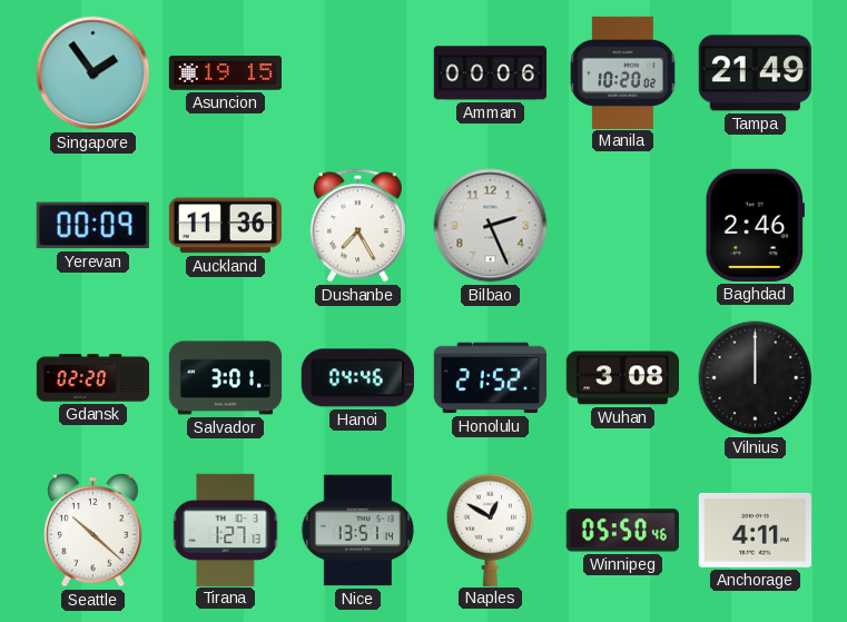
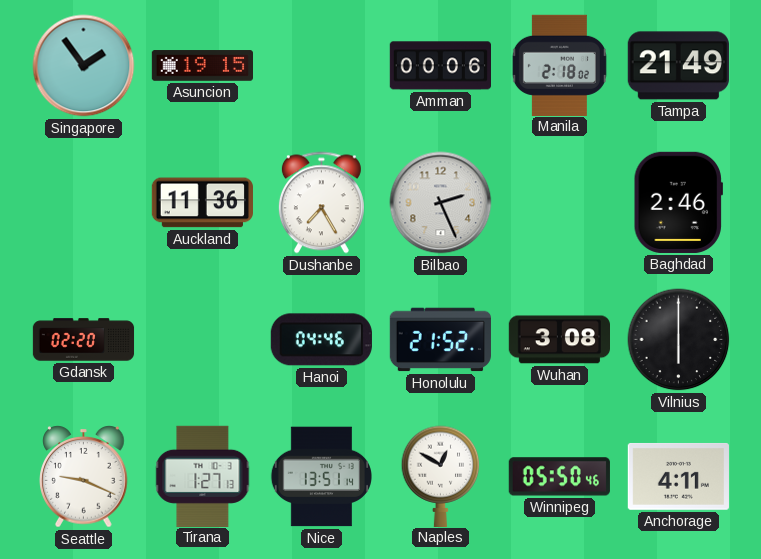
Manila: 10:20 -> 2:18
Yerevan: 00:09 -> none
Salvador: 3:01 -> none
Vilnius: 12:00 -> 6:00
Seattle: 10:22 -> 9:19
